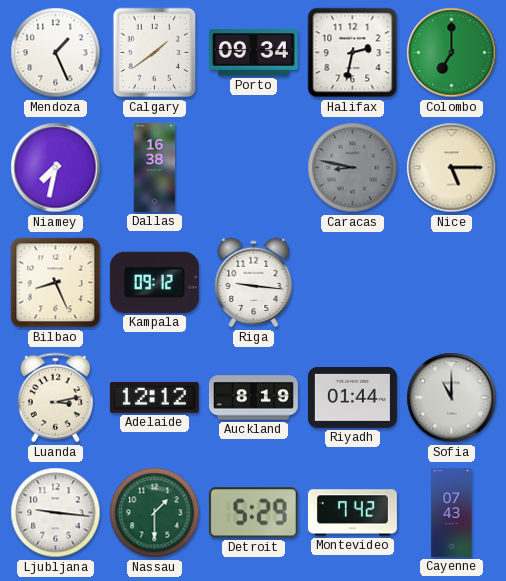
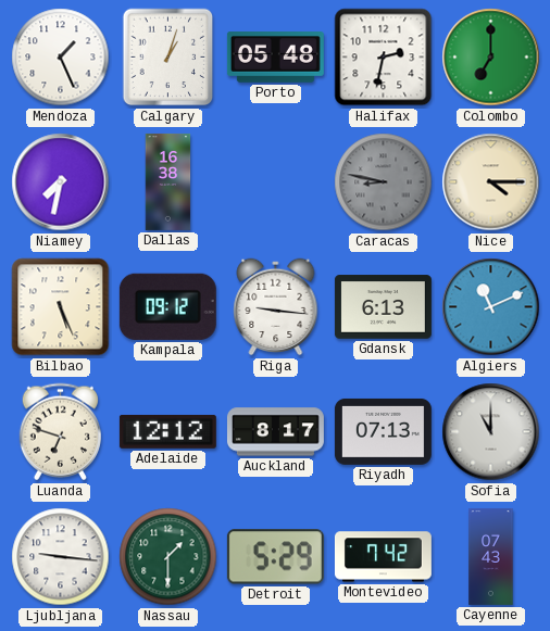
Calgary: 1:39 -> 1:03
Porto: 09:34 -> 05:48
Nice: 5:15 -> 4:15
Bilbao: 8:26 -> 5:26
Gdansk: none -> 6:13
Algiers: none -> 11:11
Luanda: 3:13 -> 6:48
Auckland: 8:19 -> 8:17
Riyadh: 01:44 -> 07:13
